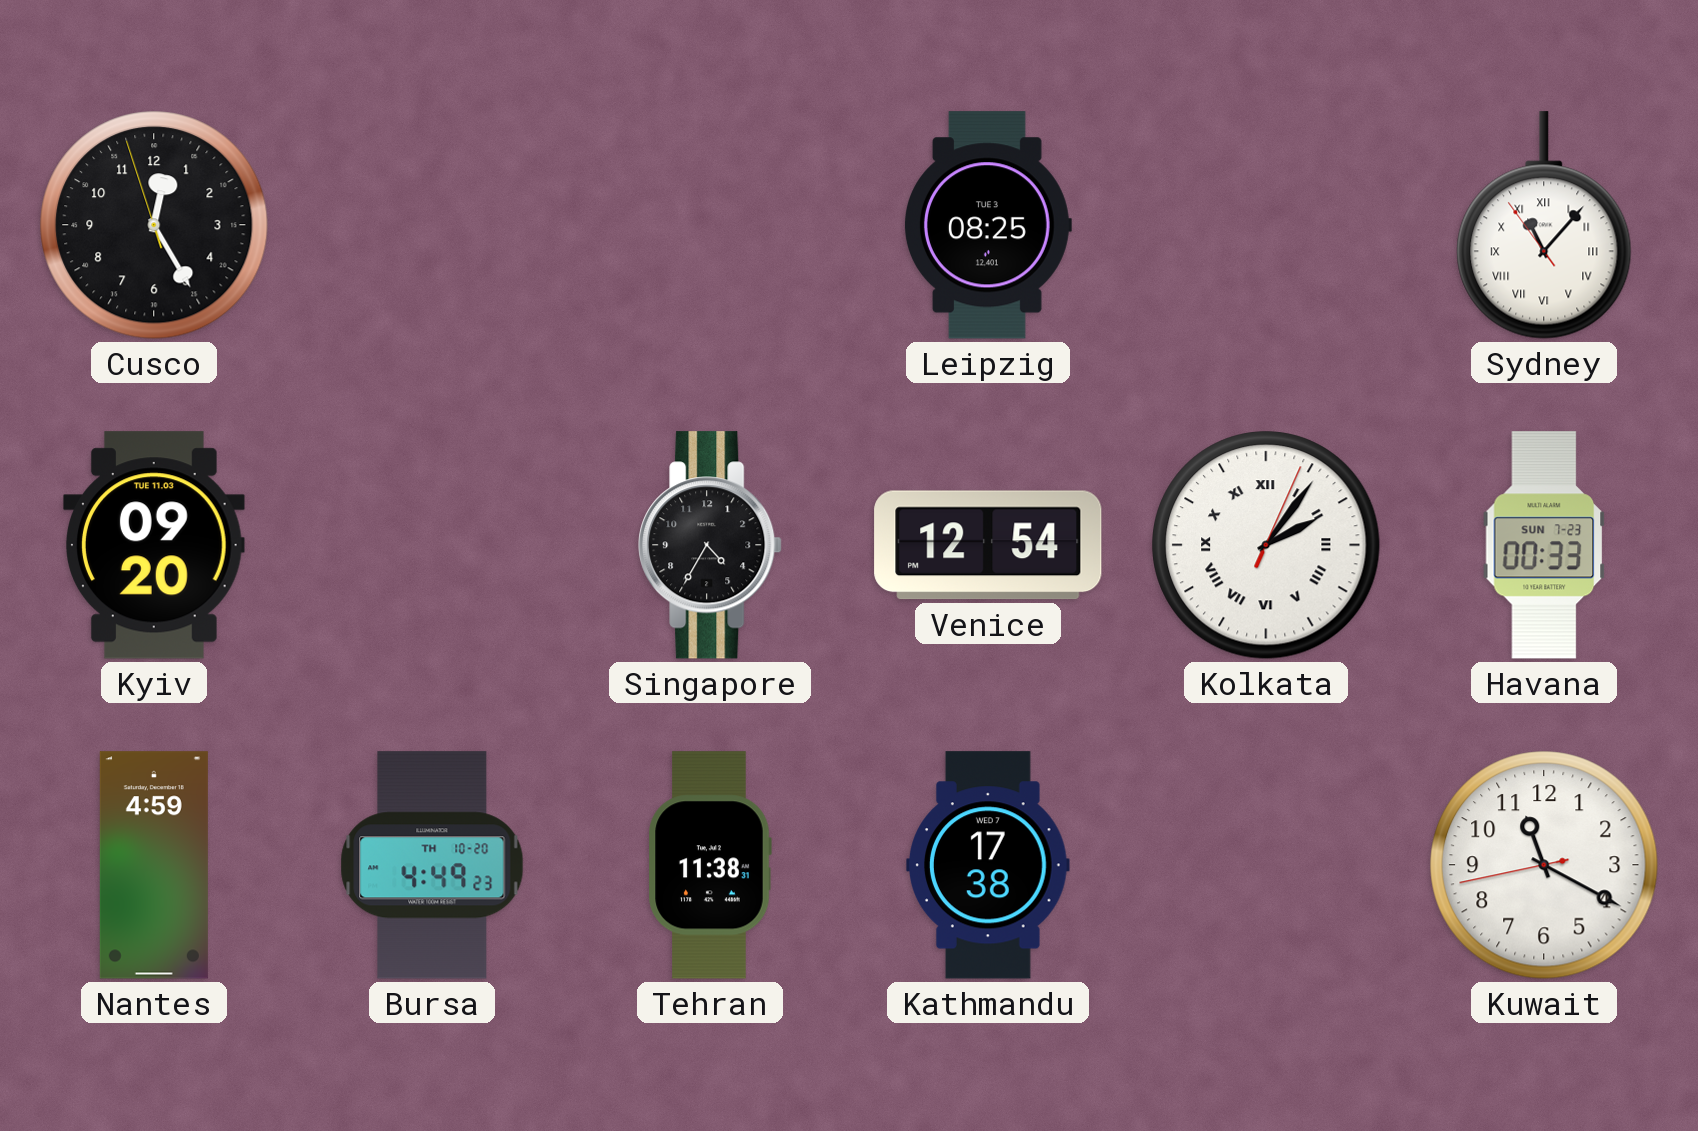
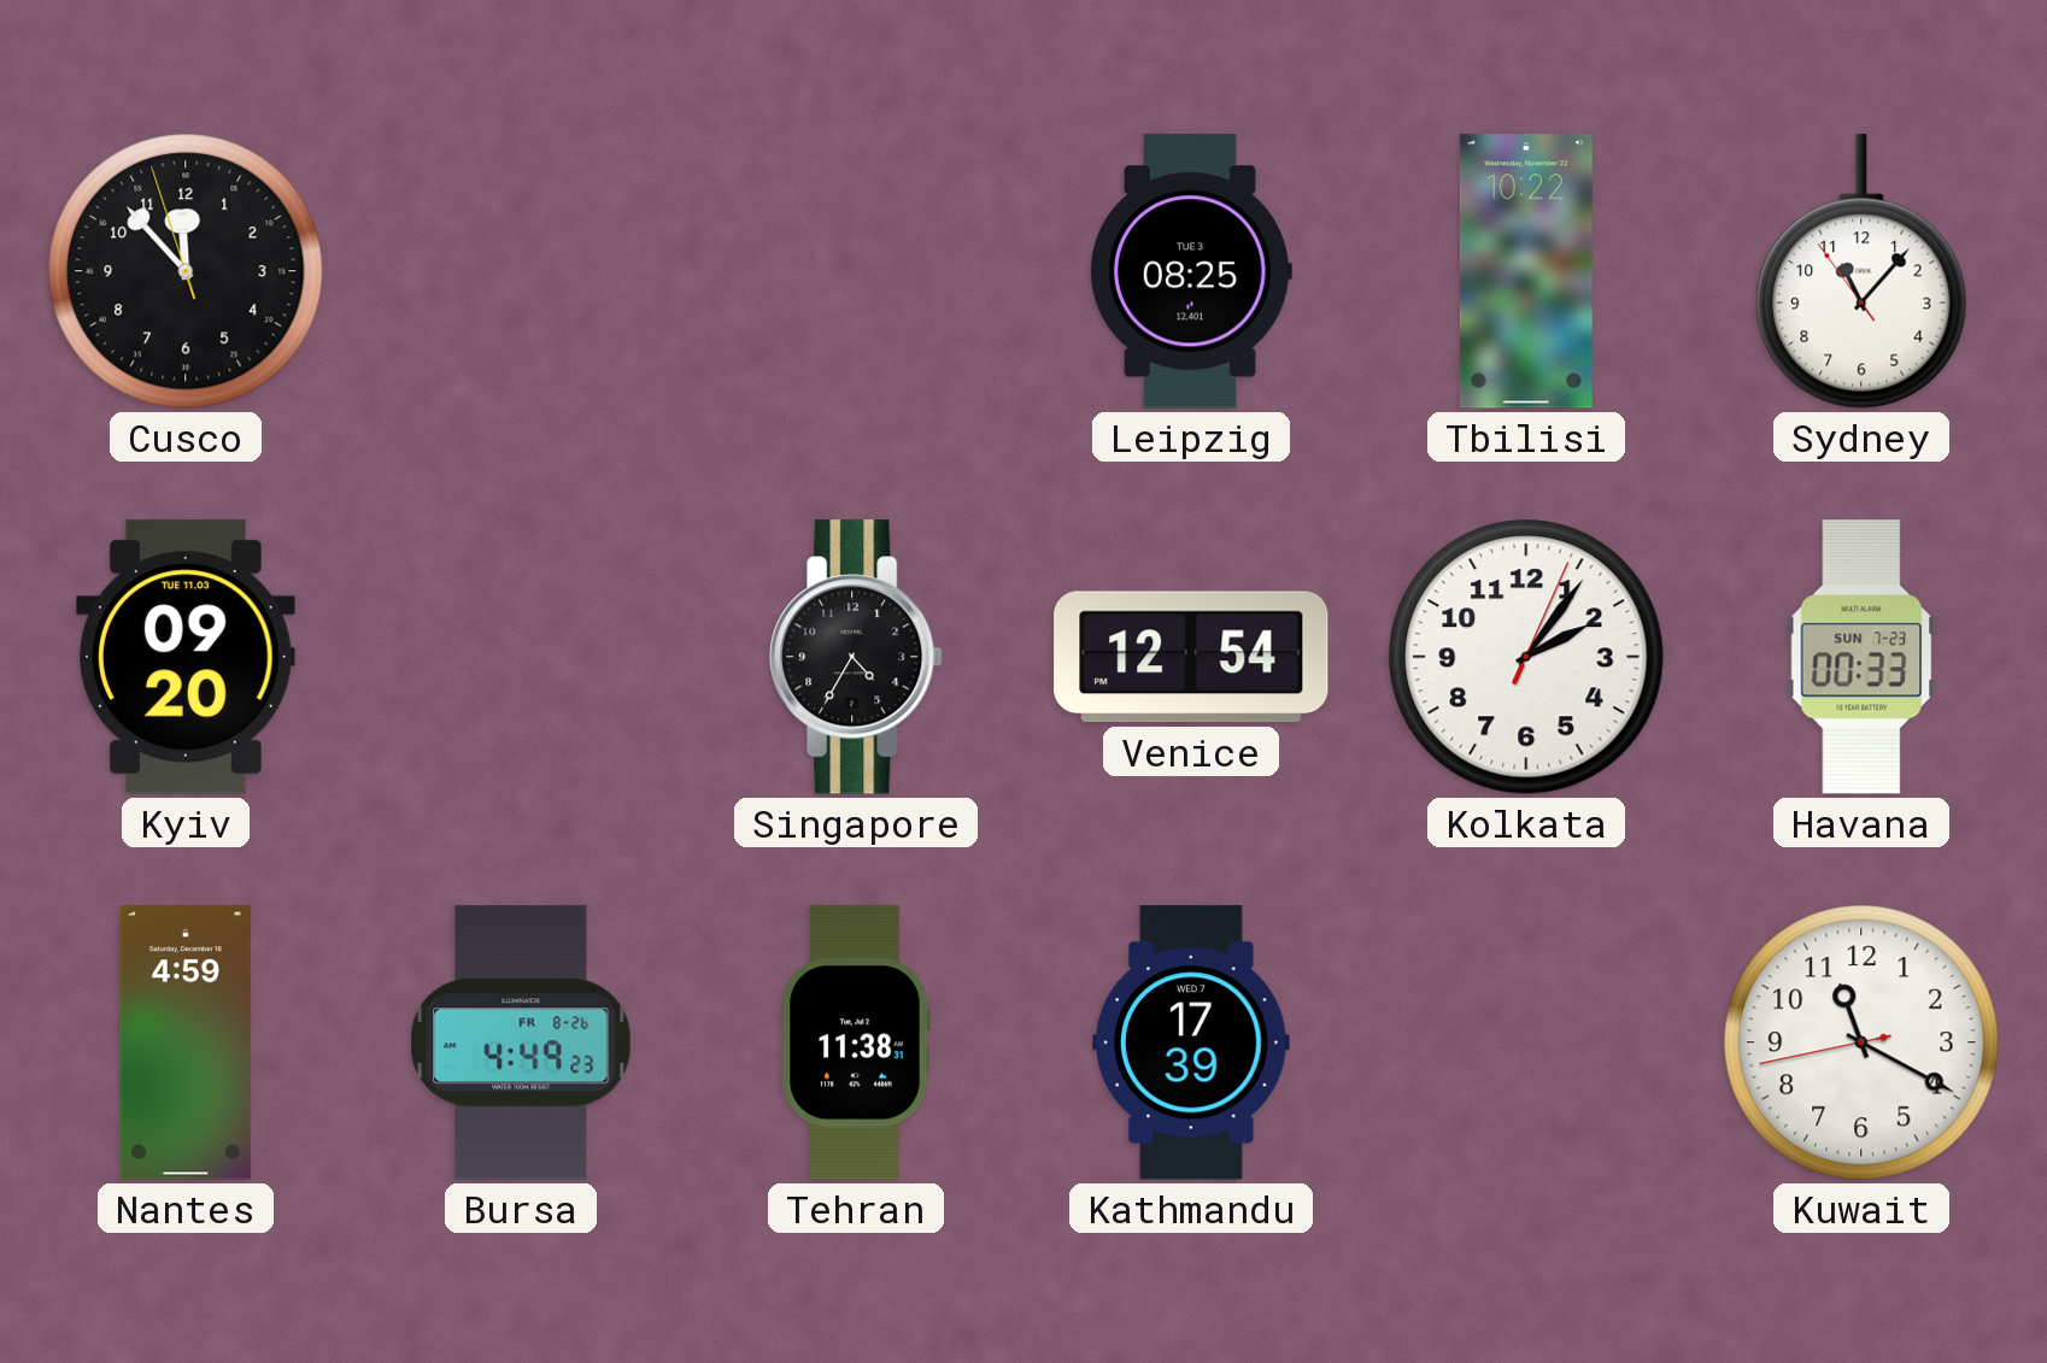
Cusco: 12:24 -> 11:52
Tbilisi: none -> 10:22
Sydney numerals: Roman -> Arabic
Kolkata numerals: Roman -> Arabic
Bursa date: TH 10-20 -> FR 8-26
Kathmandu: 17:38 -> 17:39
